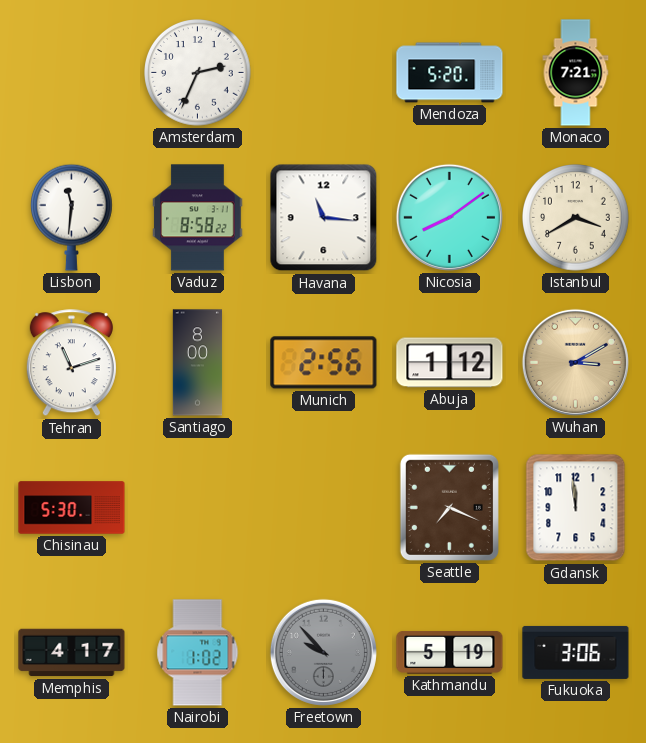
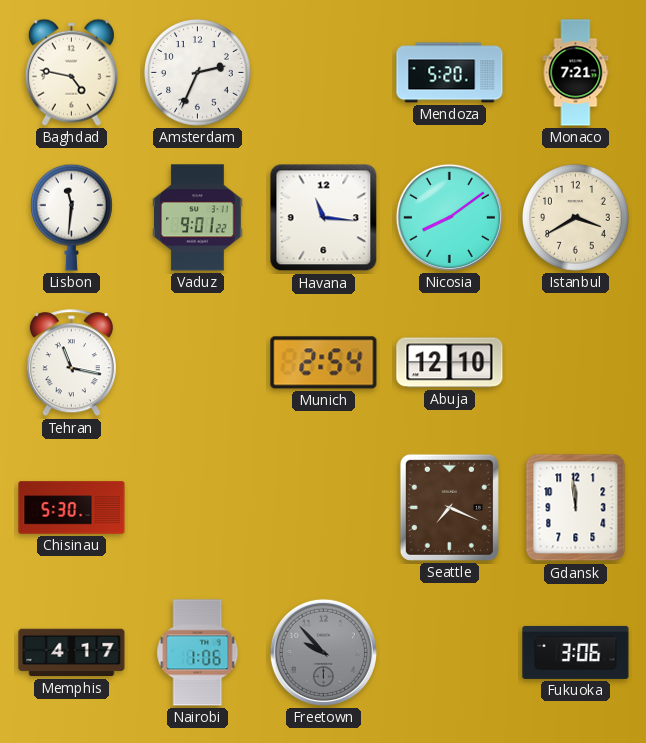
Baghdad: none -> 4:47
Vaduz: 8:58 -> 9:01
Tehran: 11:12 -> 11:17
Santiago: 8:00 -> none
Munich: 2:56 -> 2:54
Abuja: 1:12 -> 12:10
Wuhan: 3:10 -> none
Nairobi: 1:02 -> 1:06
Kathmandu: 5:19 -> none
